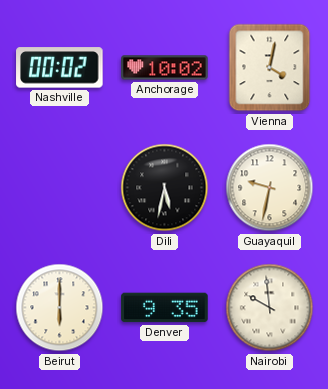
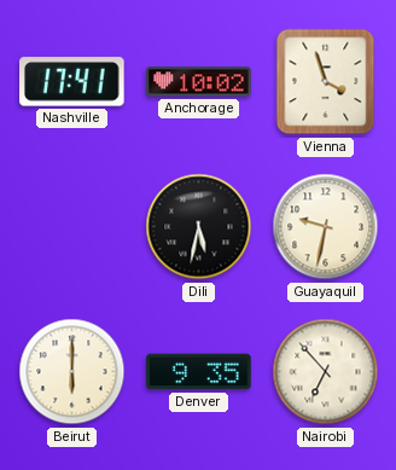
Nashville: 00:02 -> 17:41
Vienna: 4:02 -> 3:57
Nairobi: 9:59 -> 6:53
